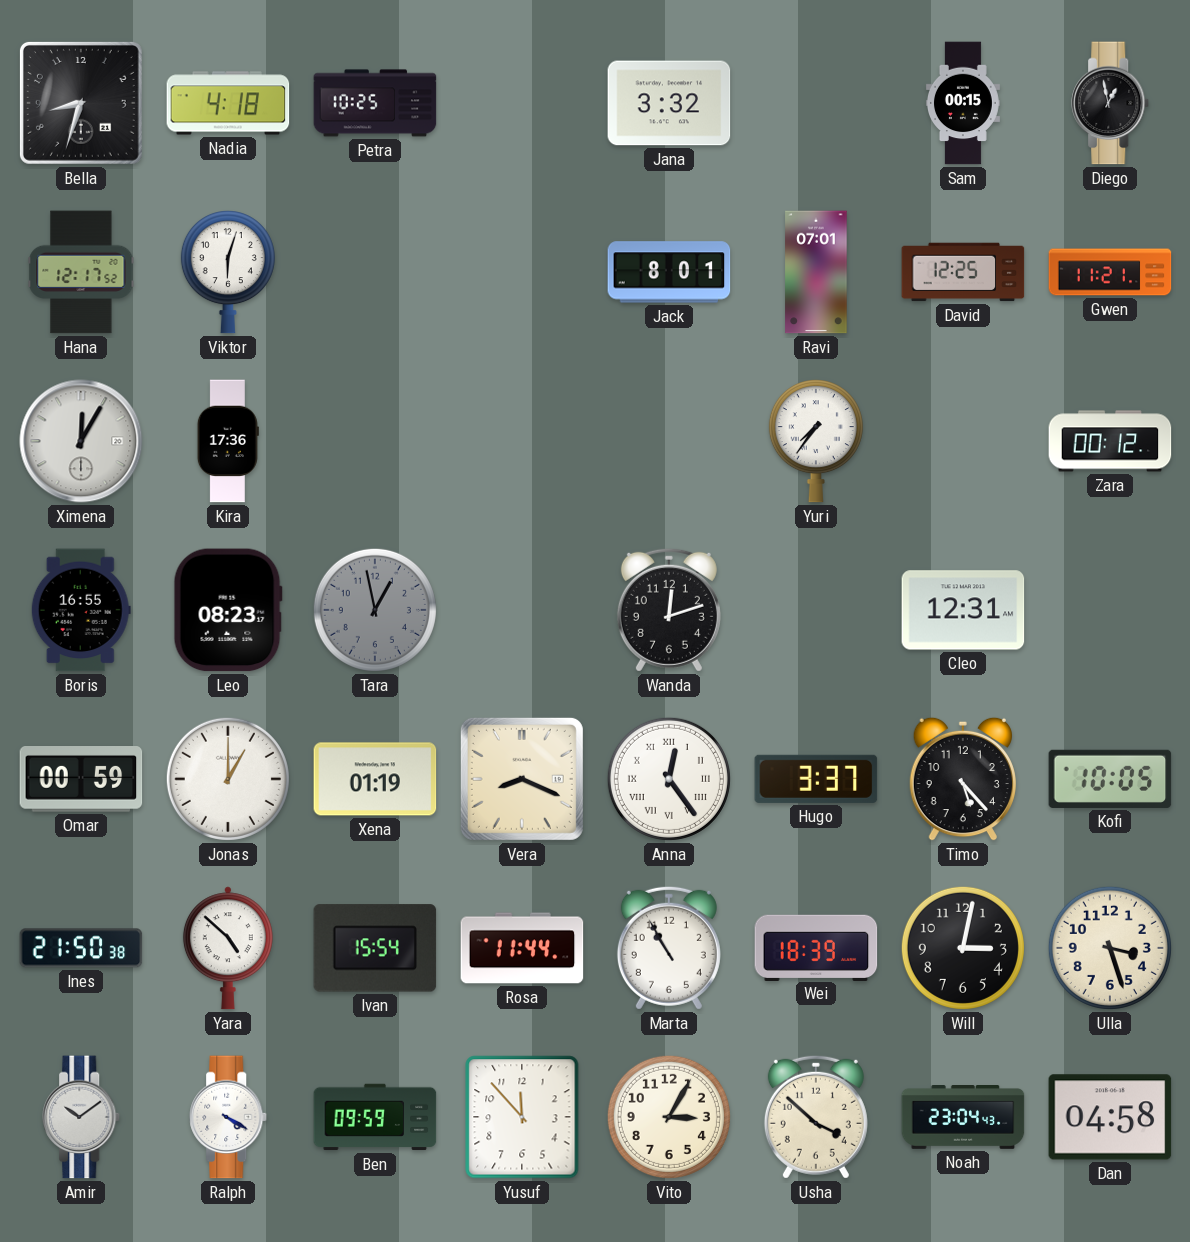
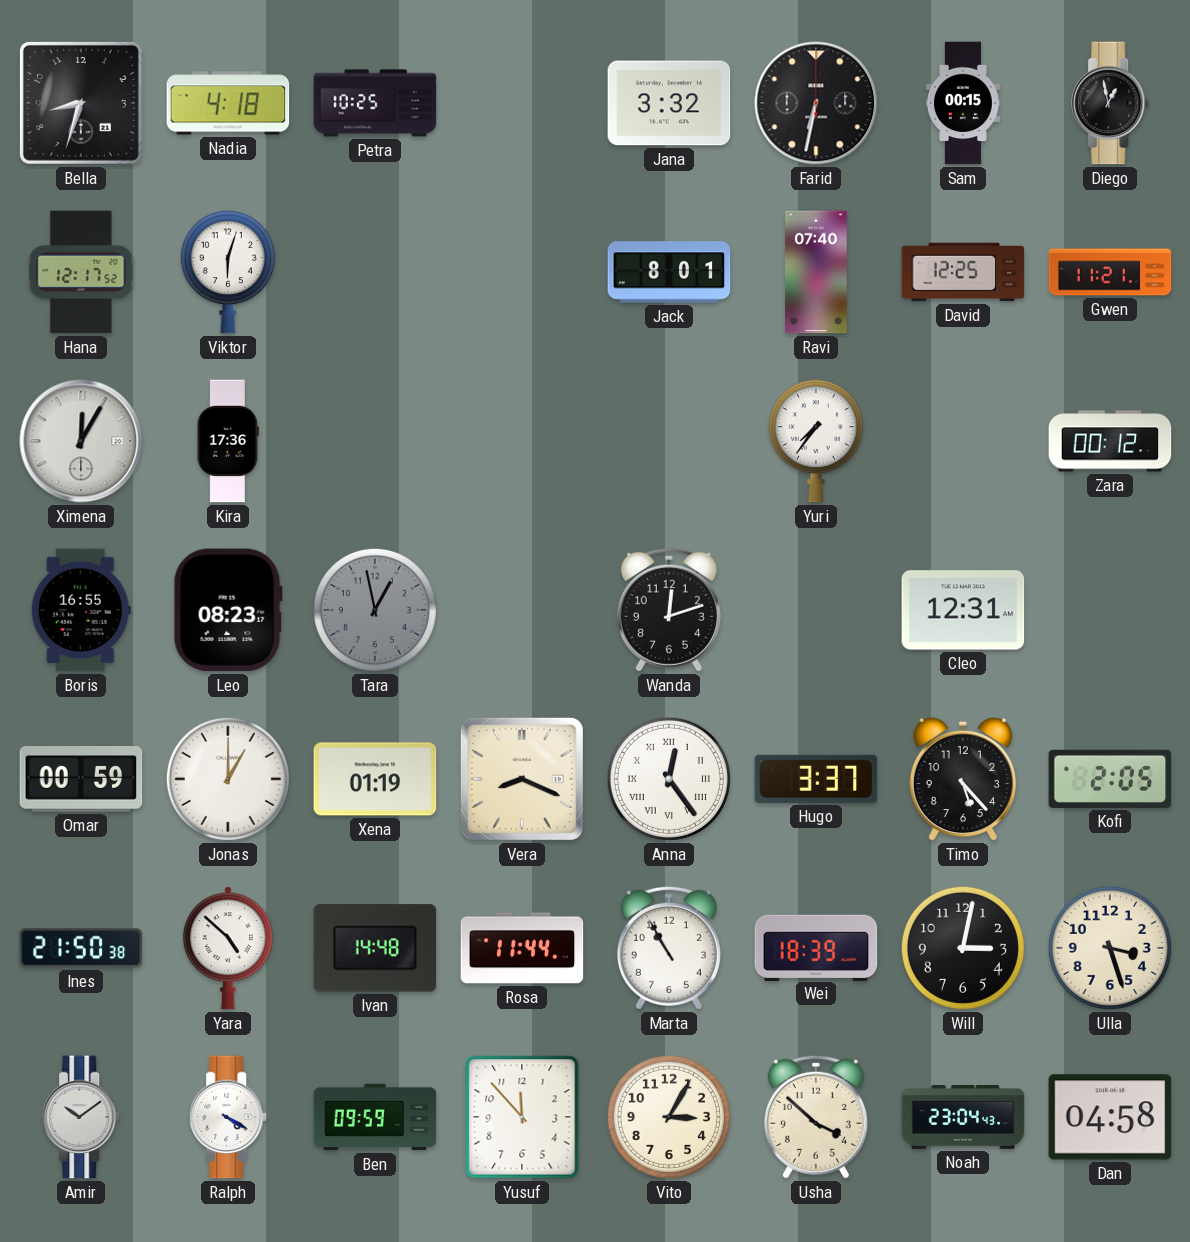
Farid: none -> 6:32
Ravi: 07:01 -> 07:40
Kofi: 10:05 -> 2:05
Ivan: 15:54 -> 14:48
